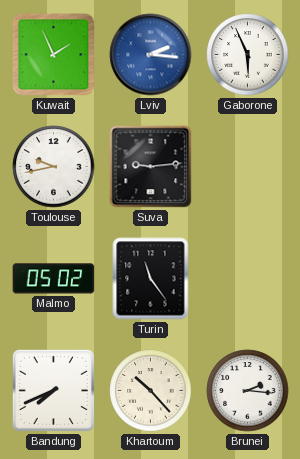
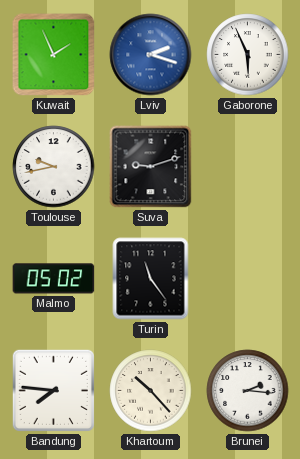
Lviv: 2:16 -> 2:18
Suva: 9:14 -> 9:12
Bandung: 7:41 -> 7:46
